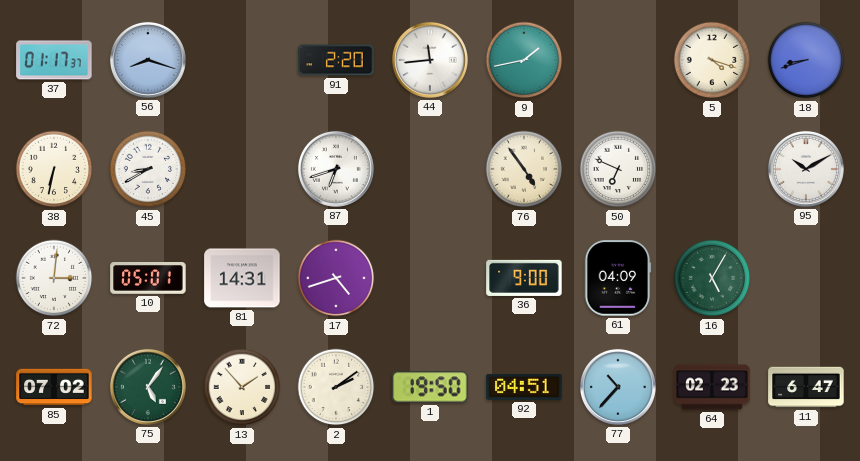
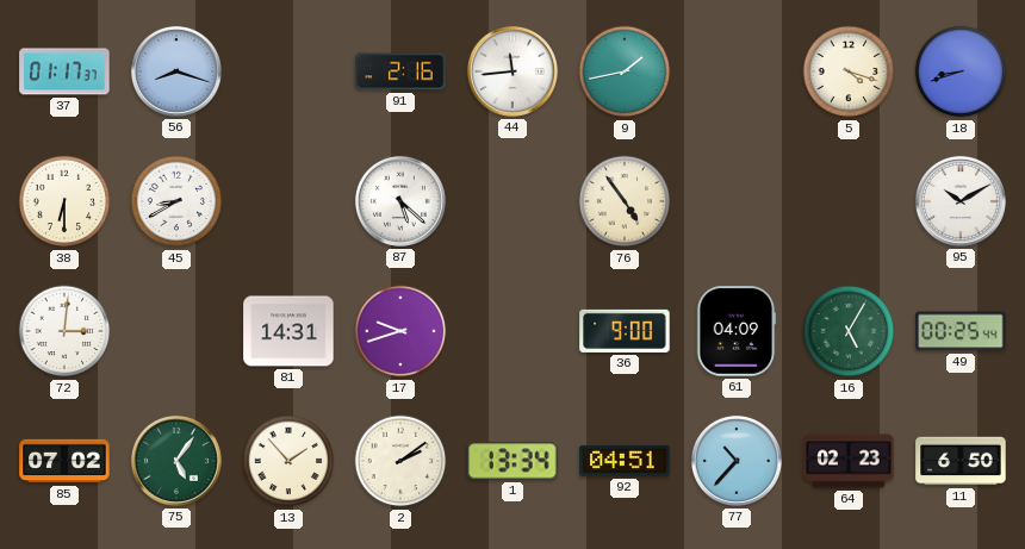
91: 2:20 -> 2:16
38: 6:32 -> 6:30
87: 6:42 -> 5:22
50: 6:49 -> none
10: 05:01 -> none
17: 4:42 -> 9:42
49: none -> 00:25
1: 19:50 -> 13:34
11: 6:47 -> 6:50
